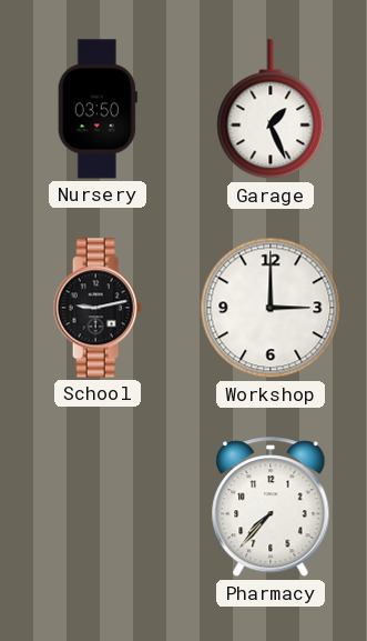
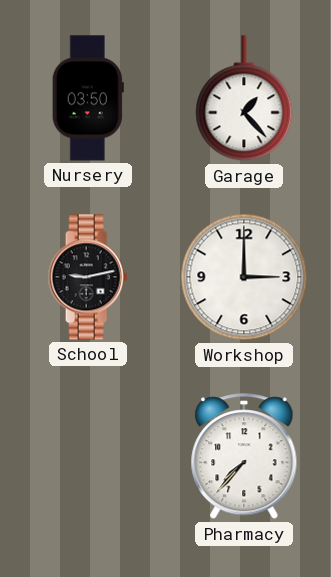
Garage: 1:26 -> 1:23
